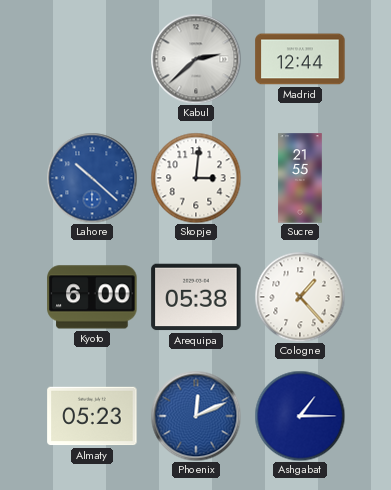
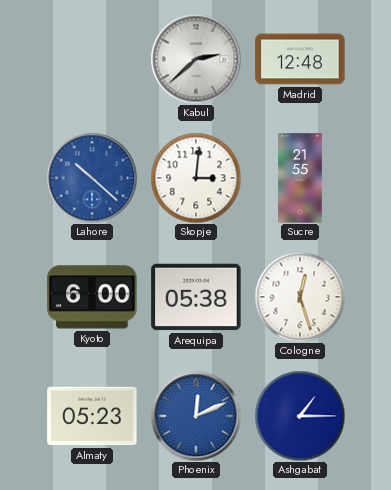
Madrid: 12:44 -> 12:48
Cologne: 1:23 -> 12:27
